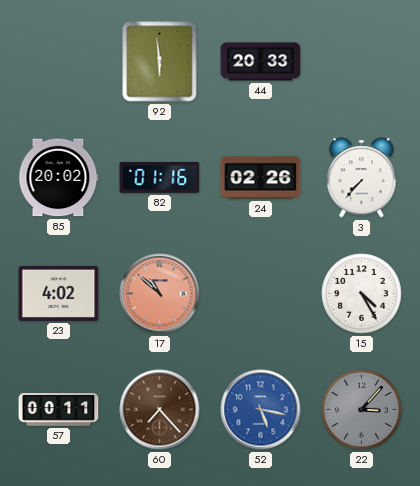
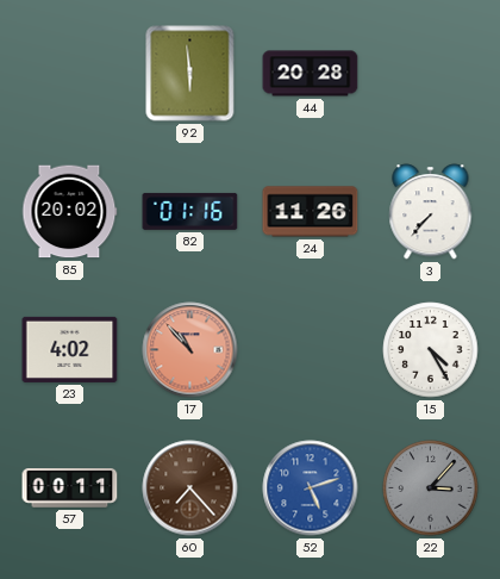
44: 20:33 -> 20:28
24: 02:26 -> 11:26
17: 10:52 -> 10:53
52: 5:17 -> 5:12
